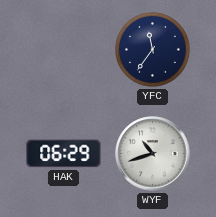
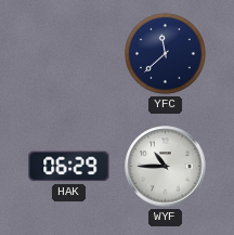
YFC: 11:36 -> 11:38
WYF: 10:42 -> 10:45
